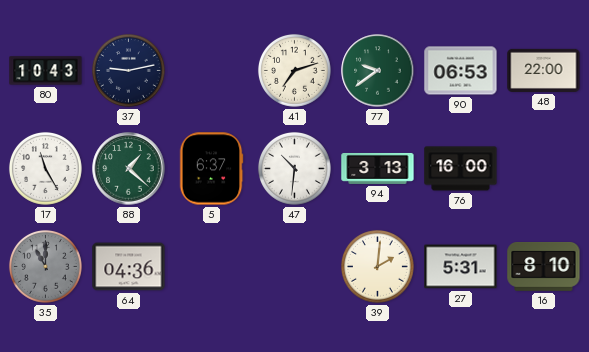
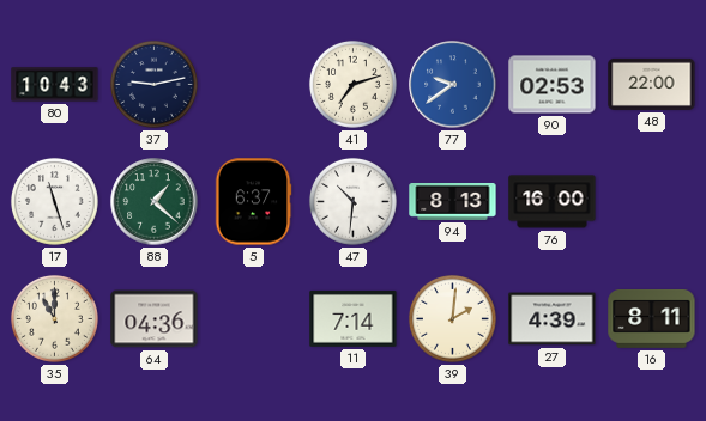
77 dial: green -> blue
90: 06:53 -> 02:53
17: 11:25 -> 11:27
94: 3:13 -> 8:13
35 dial: grey -> cream
11: none -> 7:14
27: 5:31 -> 4:39
16: 8:10 -> 8:11
